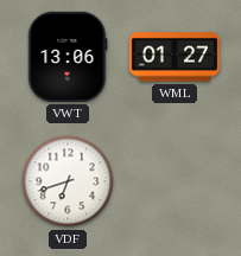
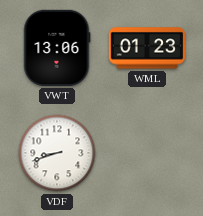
WML: 01:27 -> 01:23
VDF: 6:42 -> 8:42
